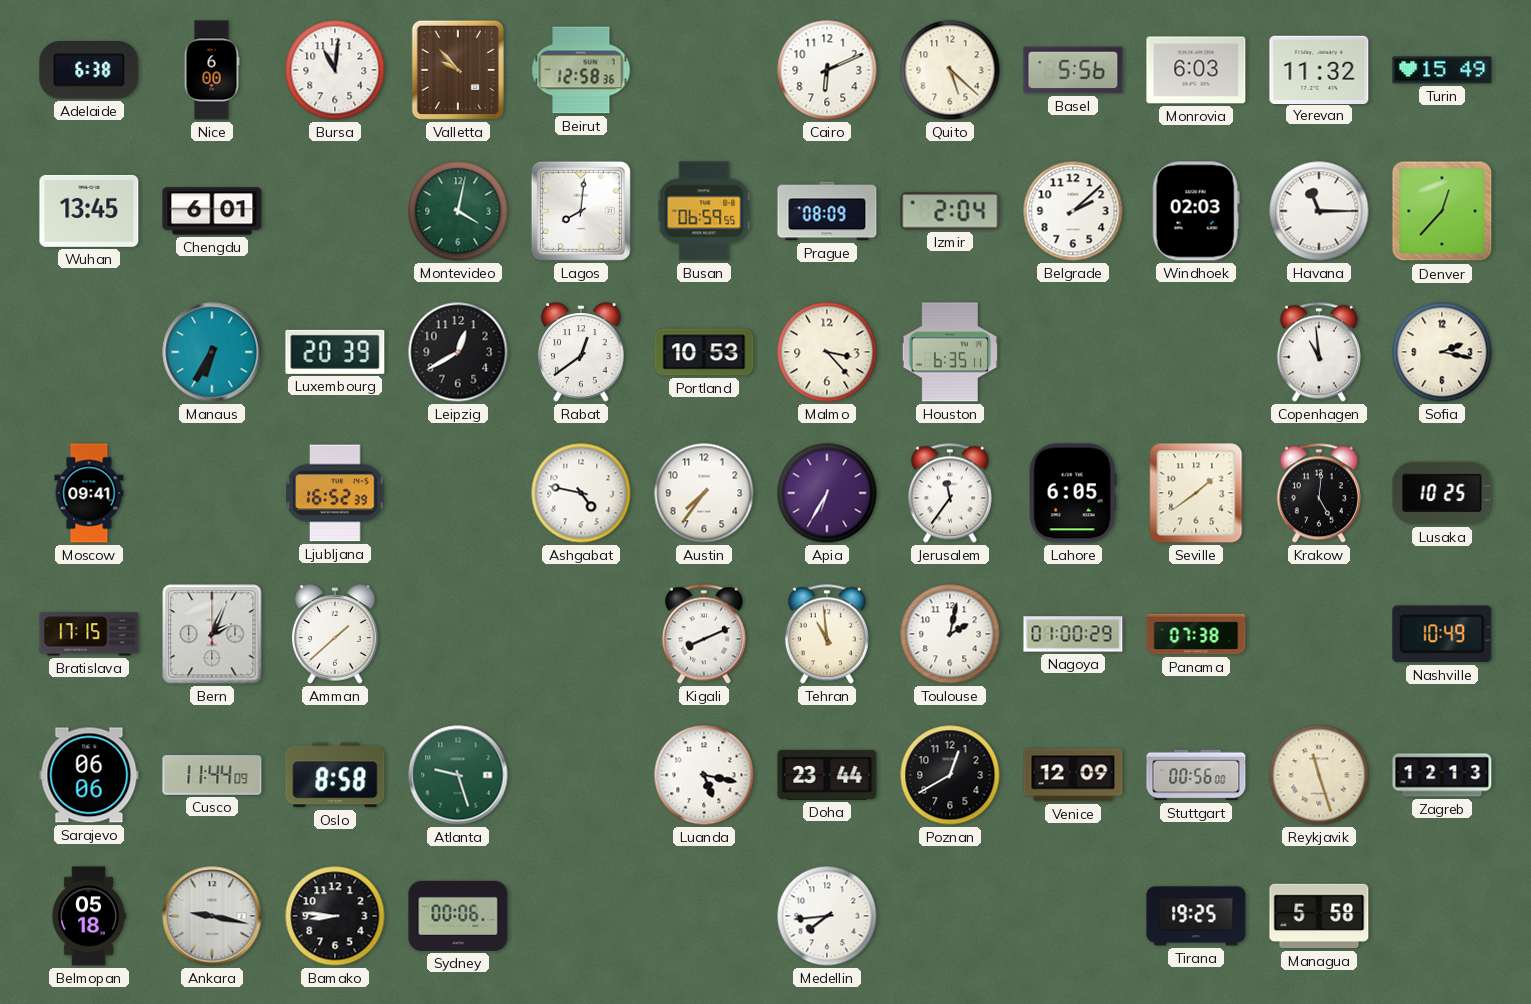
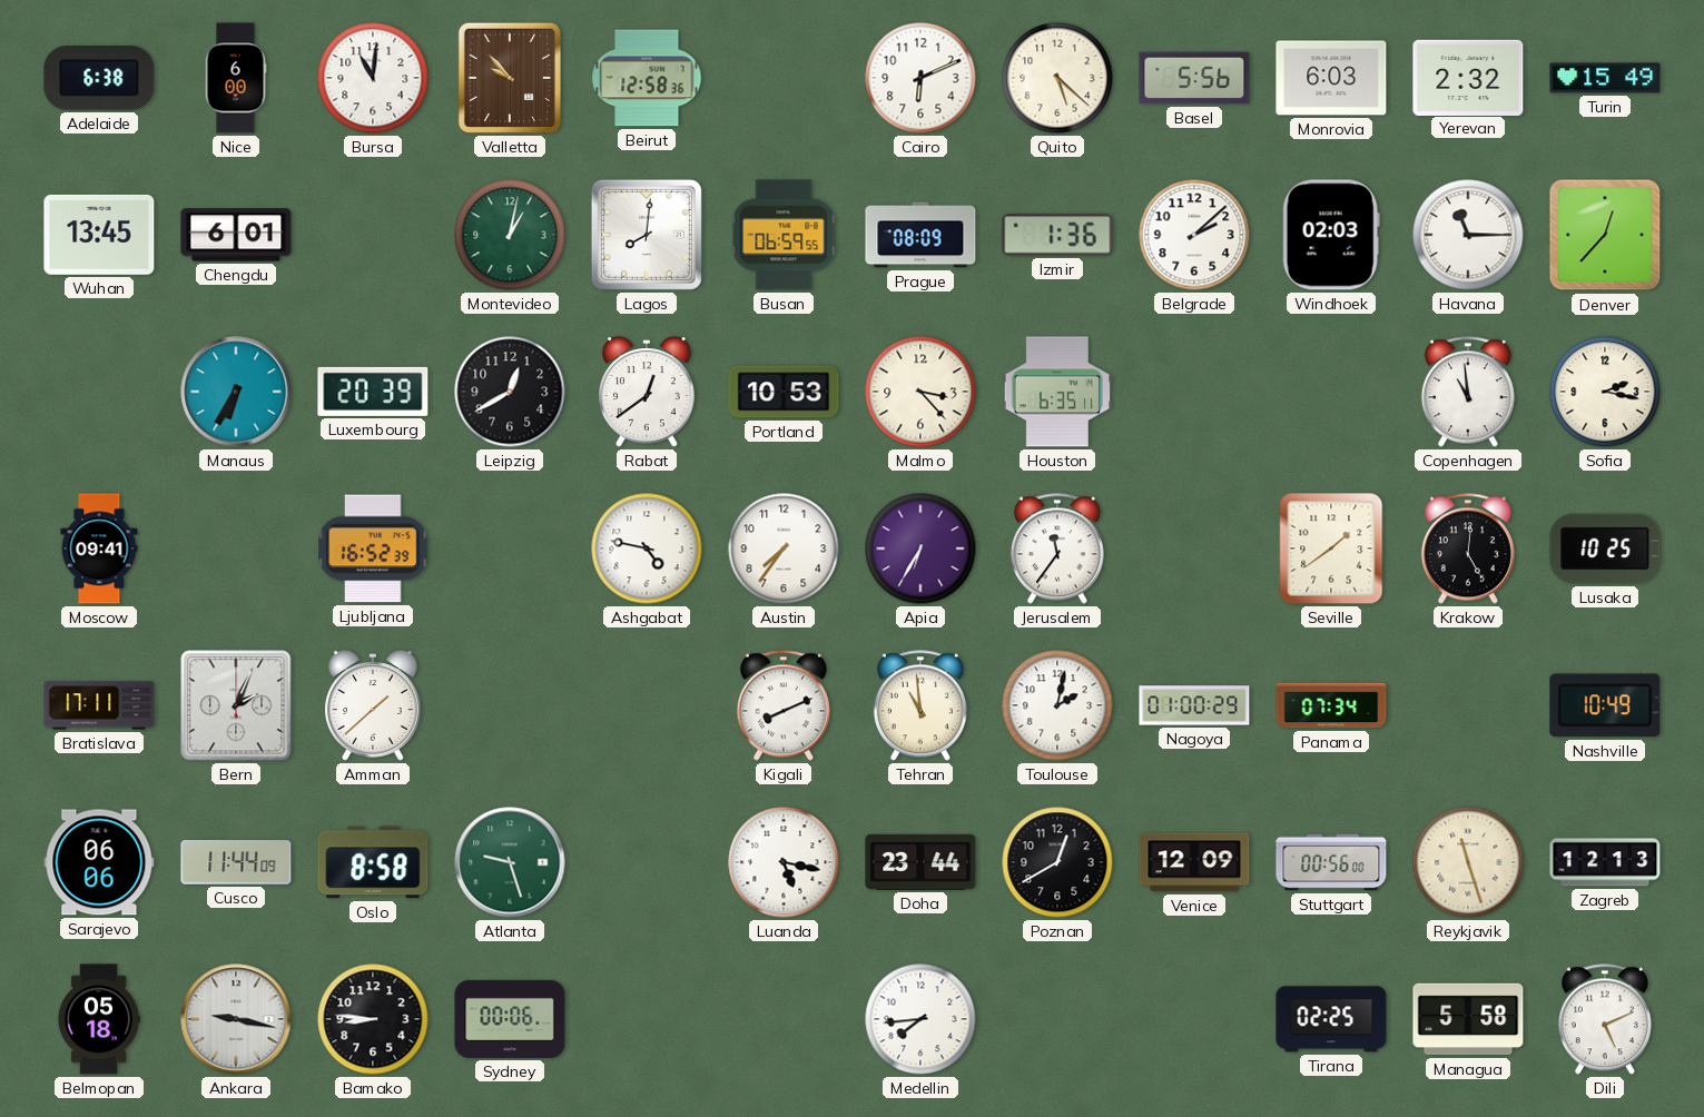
Yerevan: 11:32 -> 2:32
Montevideo: 4:02 -> 1:02
Izmir: 2:04 -> 1:36
Lahore: 6:05 -> none
Bratislava: 17:15 -> 17:11
Panama: 07:38 -> 07:34
Tirana: 19:25 -> 02:25
Dili: none -> 5:11
